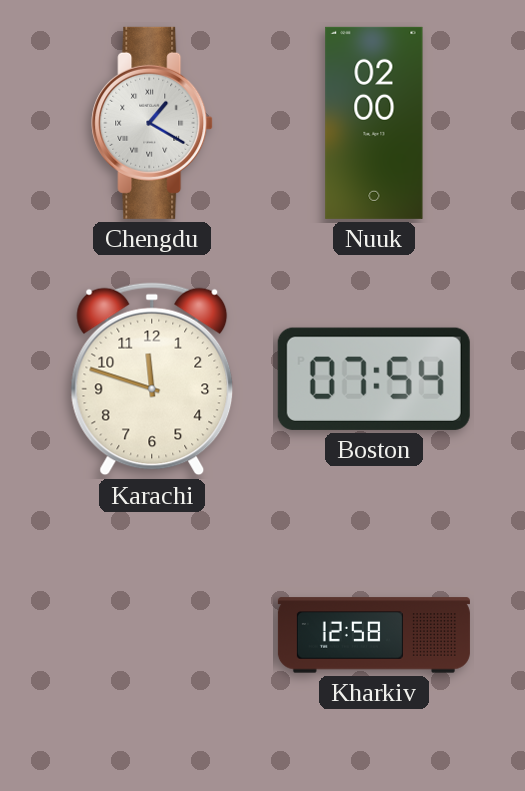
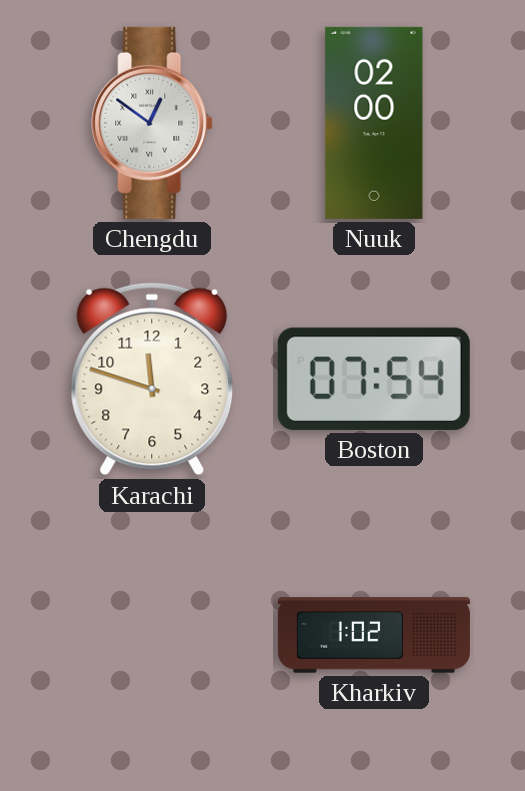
Chengdu: 1:20 -> 12:51
Kharkiv: 12:58 -> 1:02
